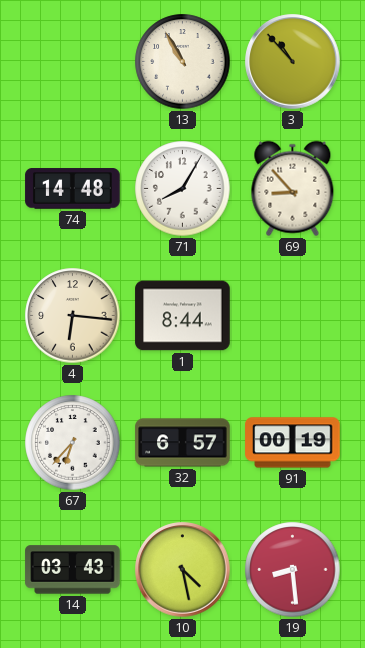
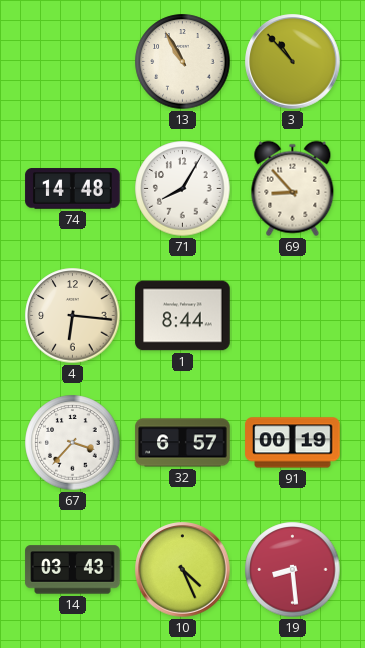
67: 6:37 -> 3:37
10: 4:28 -> 4:26
